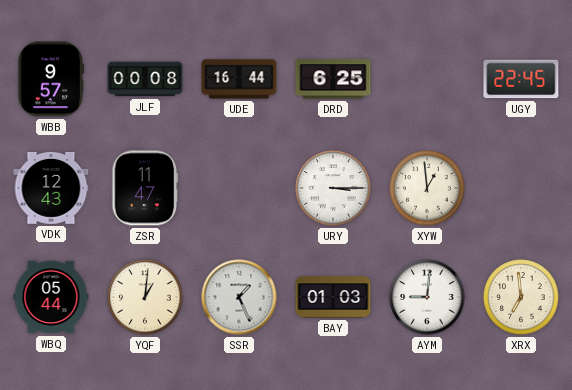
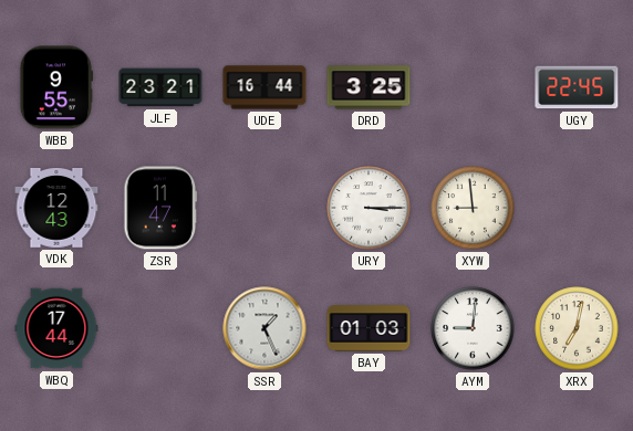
WBB: 9:57 -> 9:55
JLF: 00:08 -> 23:21
DRD: 6:25 -> 3:25
XYW: 12:59 -> 8:59
WBQ: 05:44 -> 17:44
YQF: 1:01 -> none
XRX: 6:59 -> 7:02
